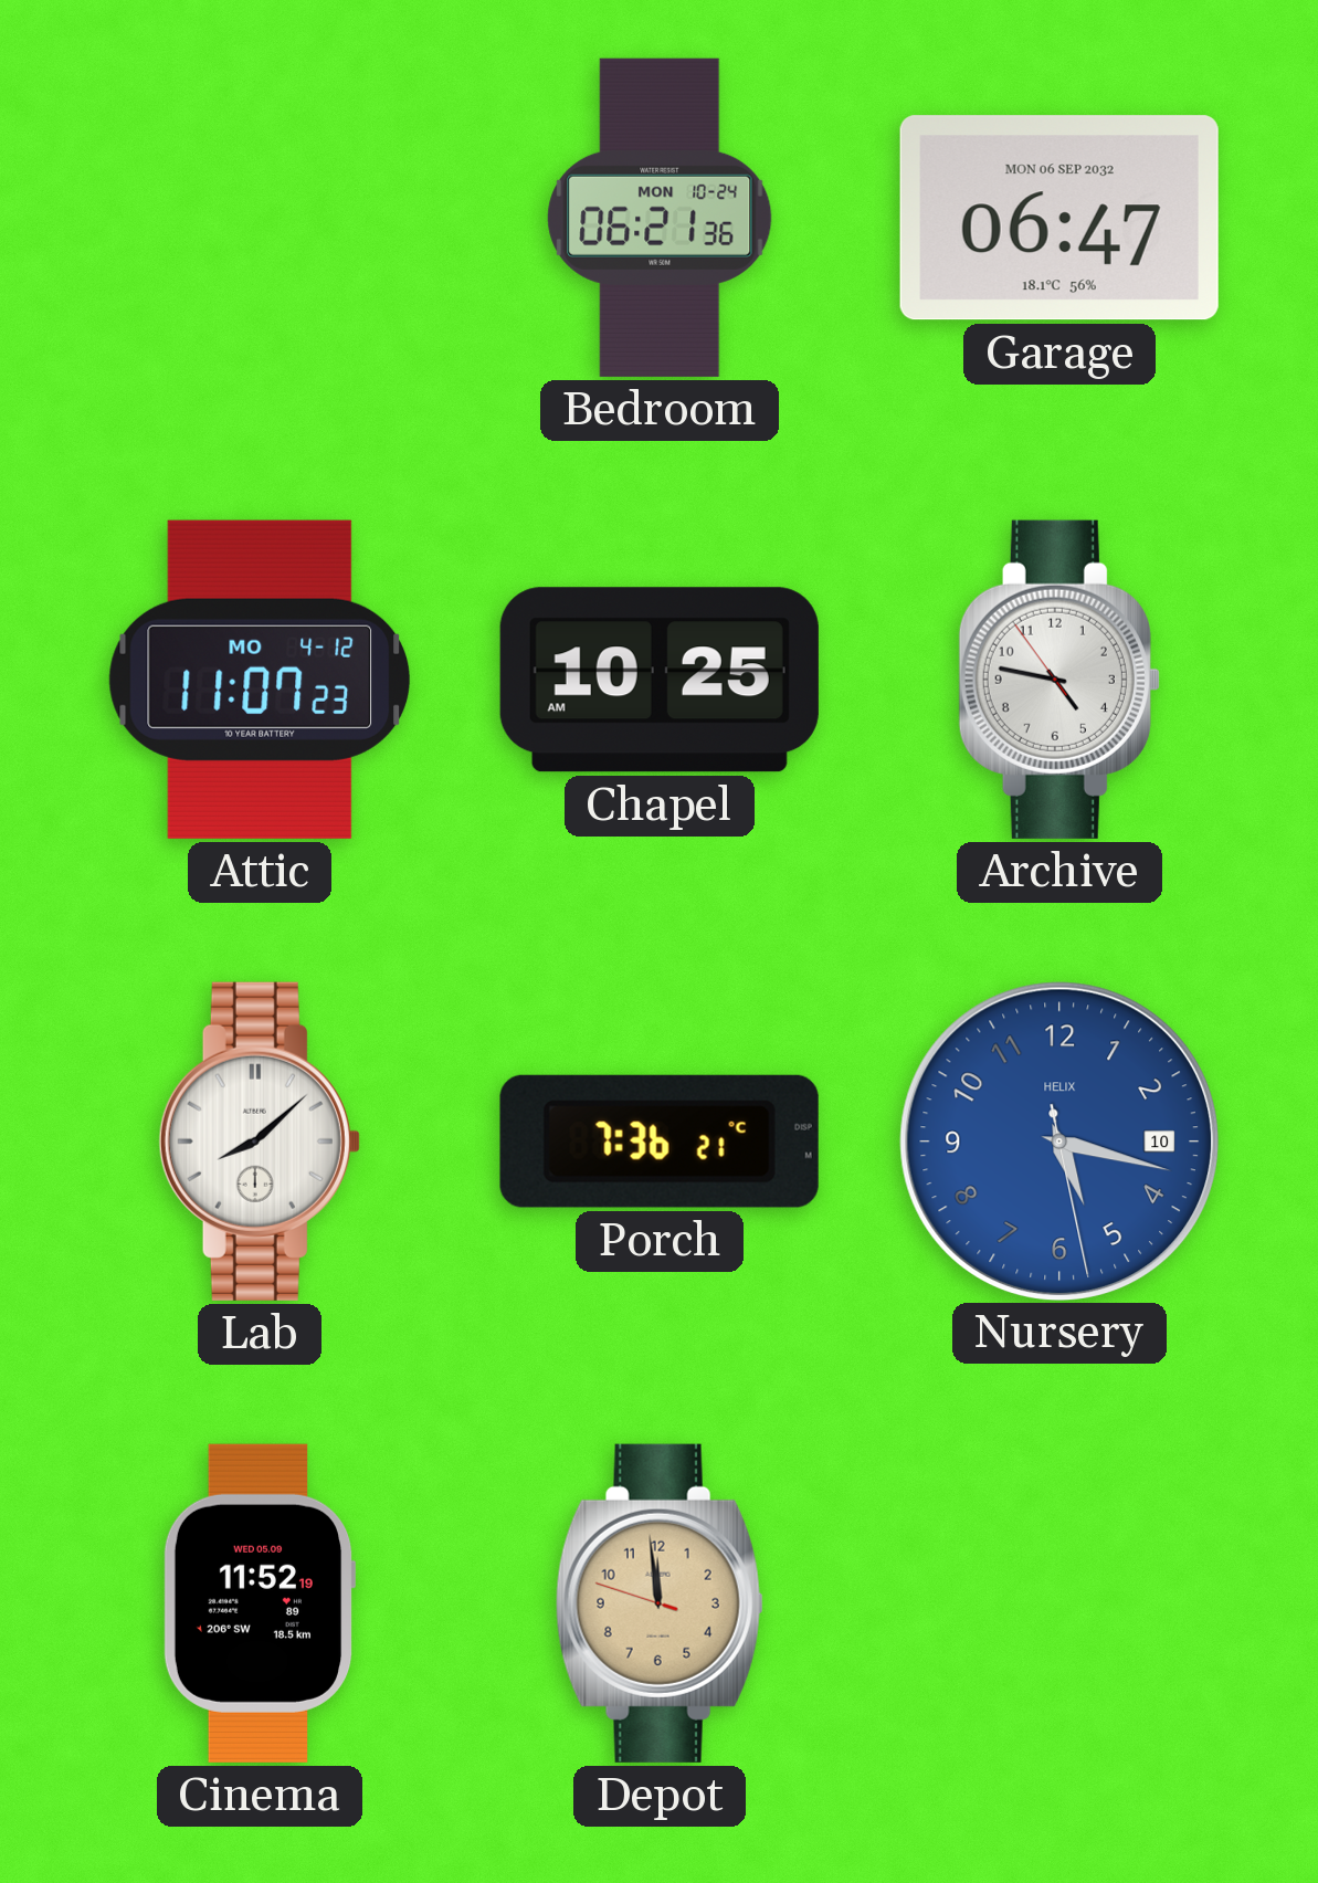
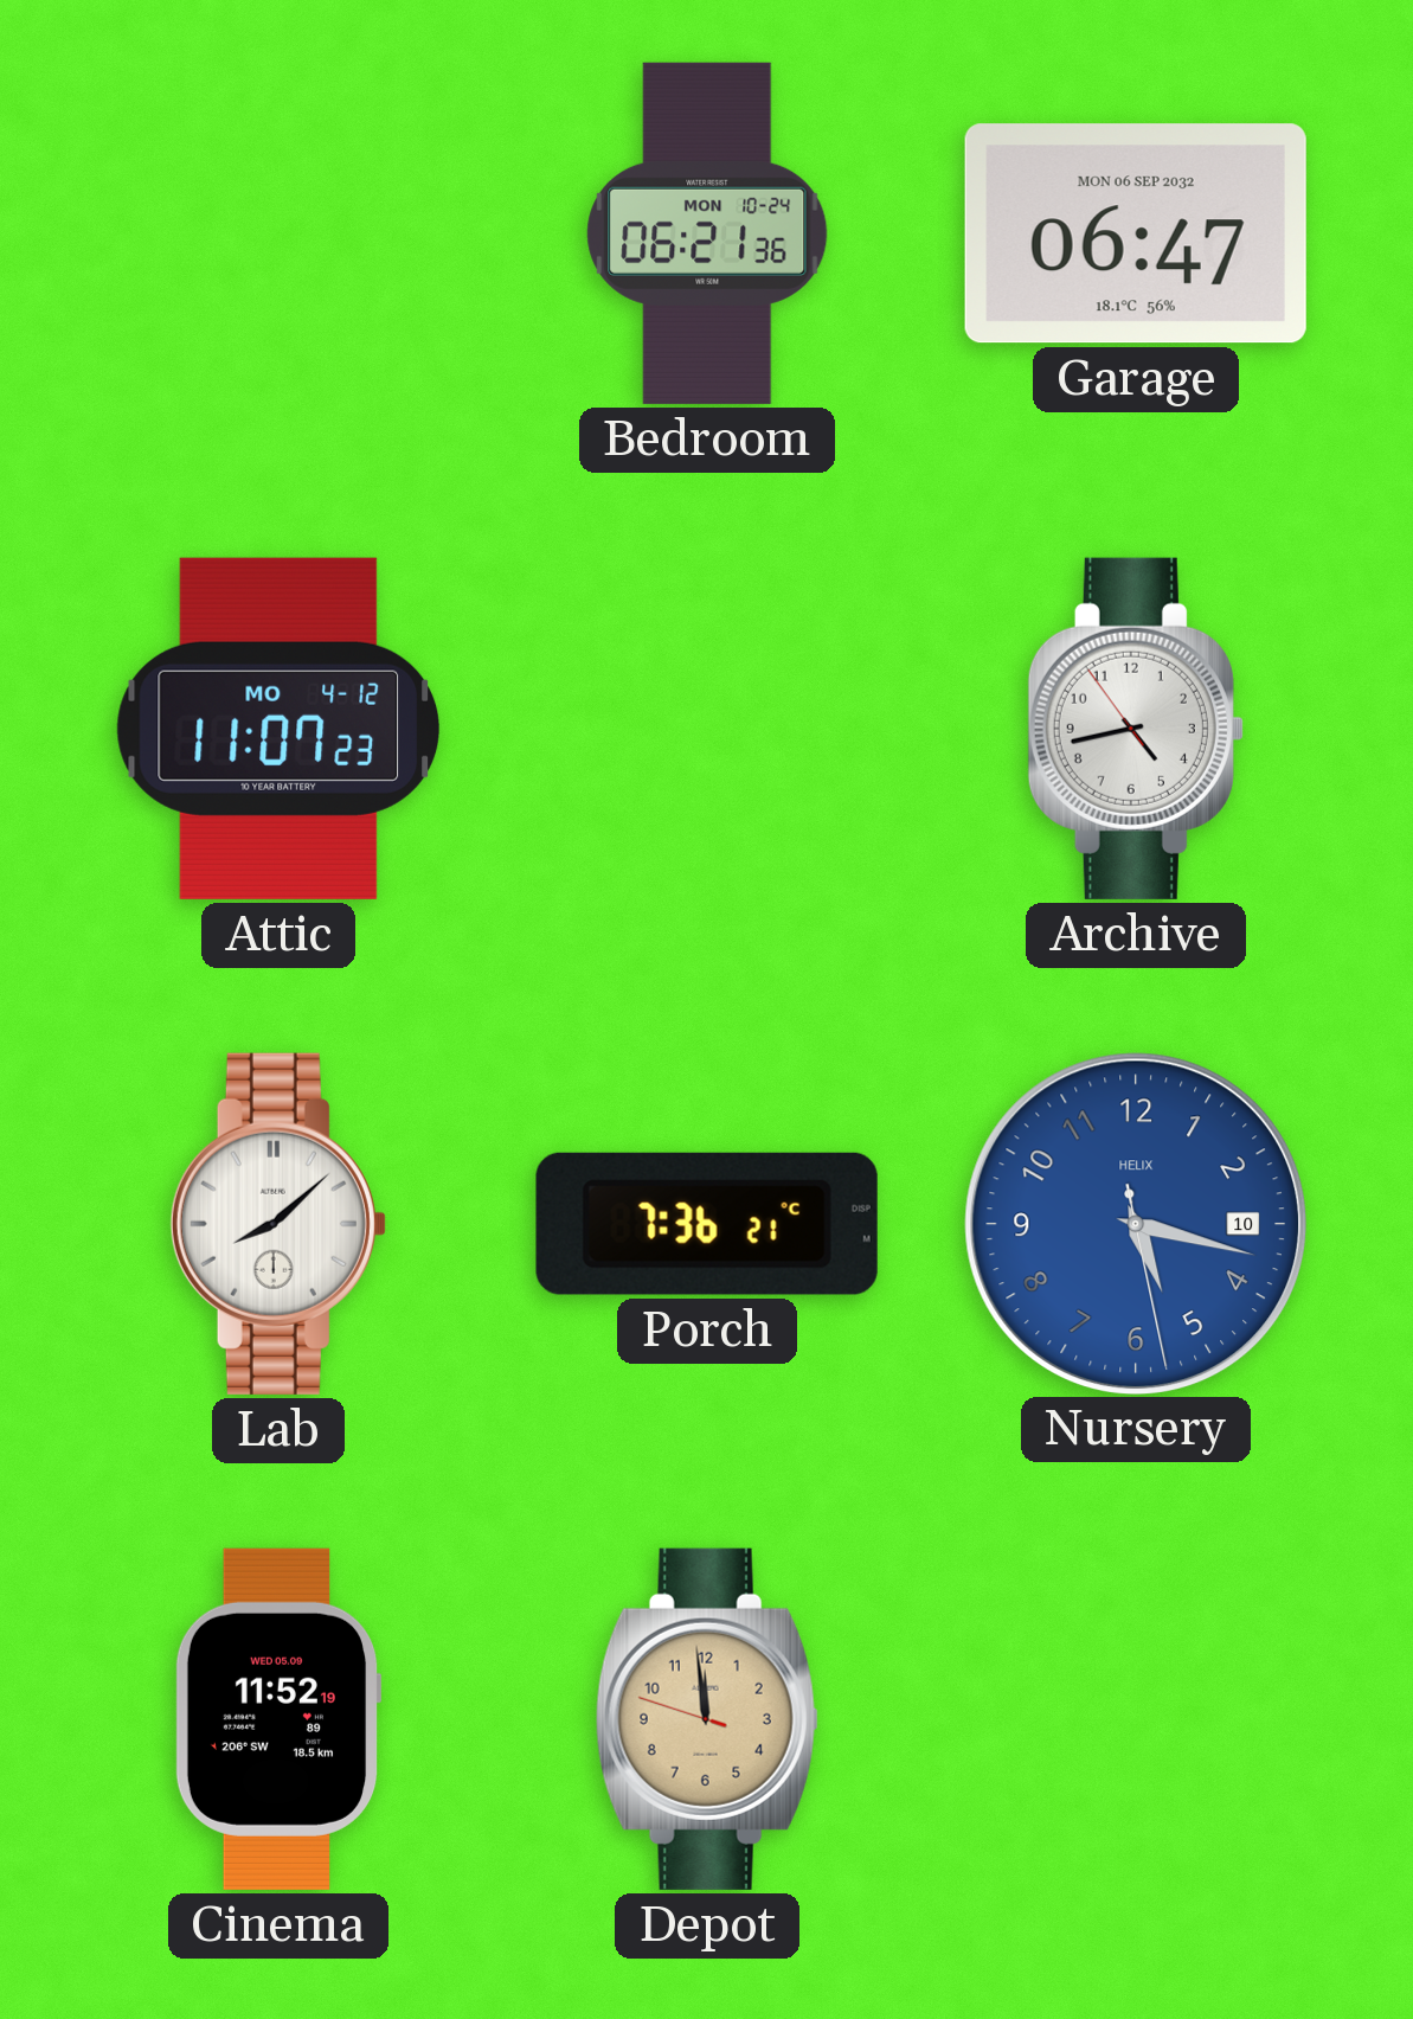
Chapel: 10:25 -> none
Archive: 4:46 -> 4:42
